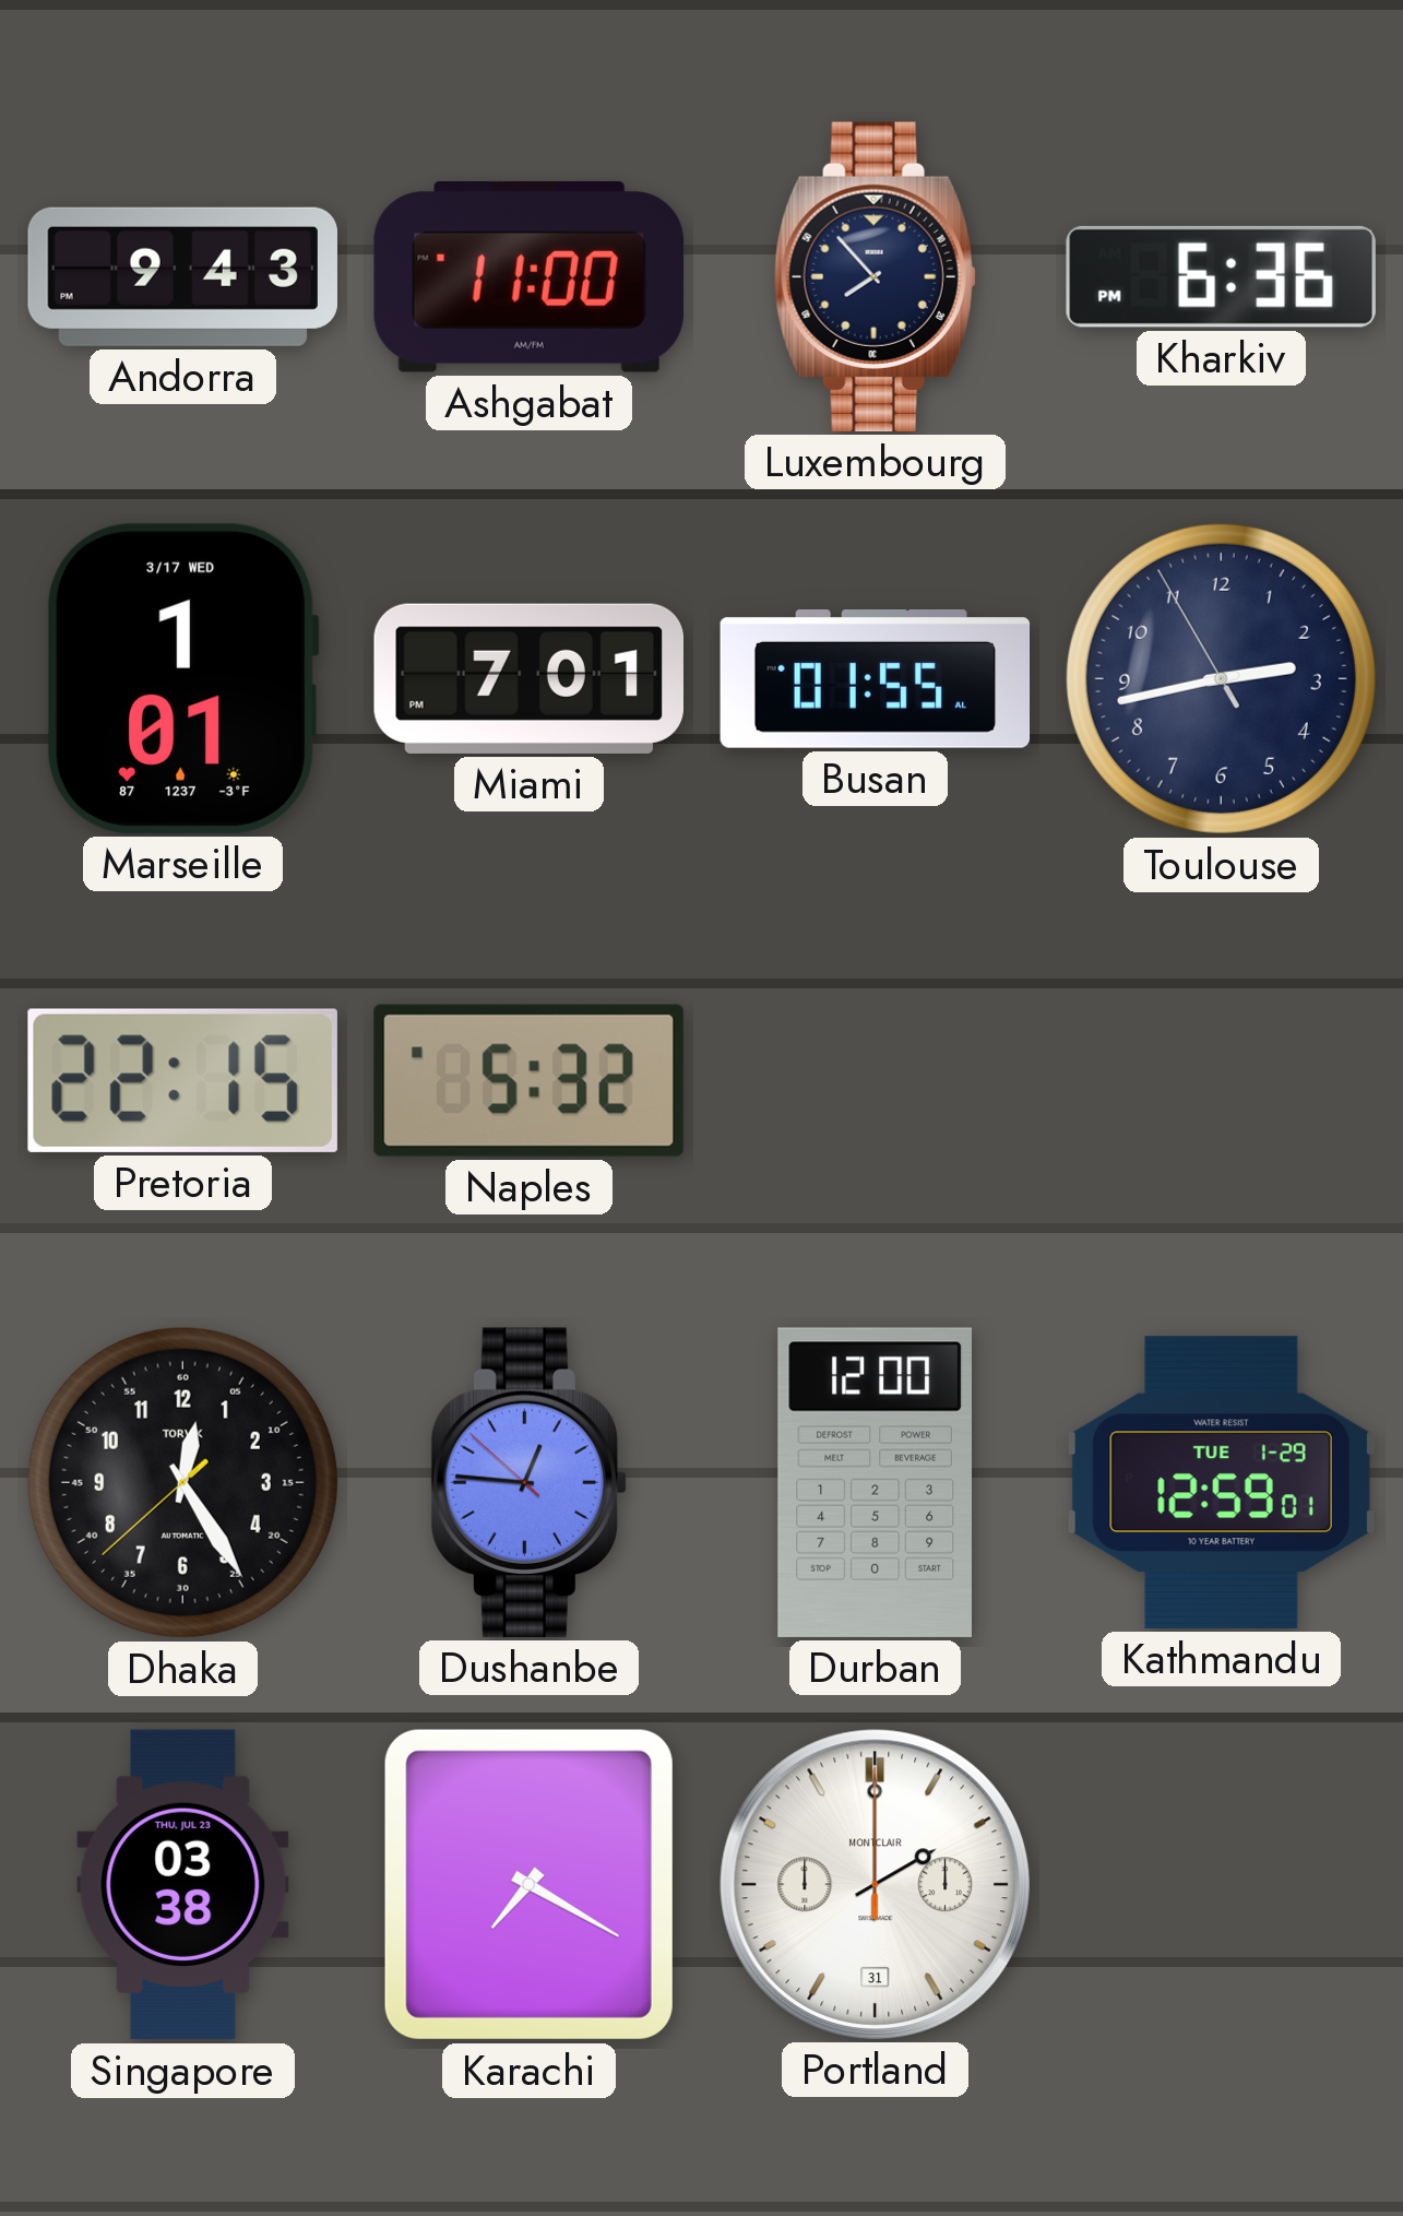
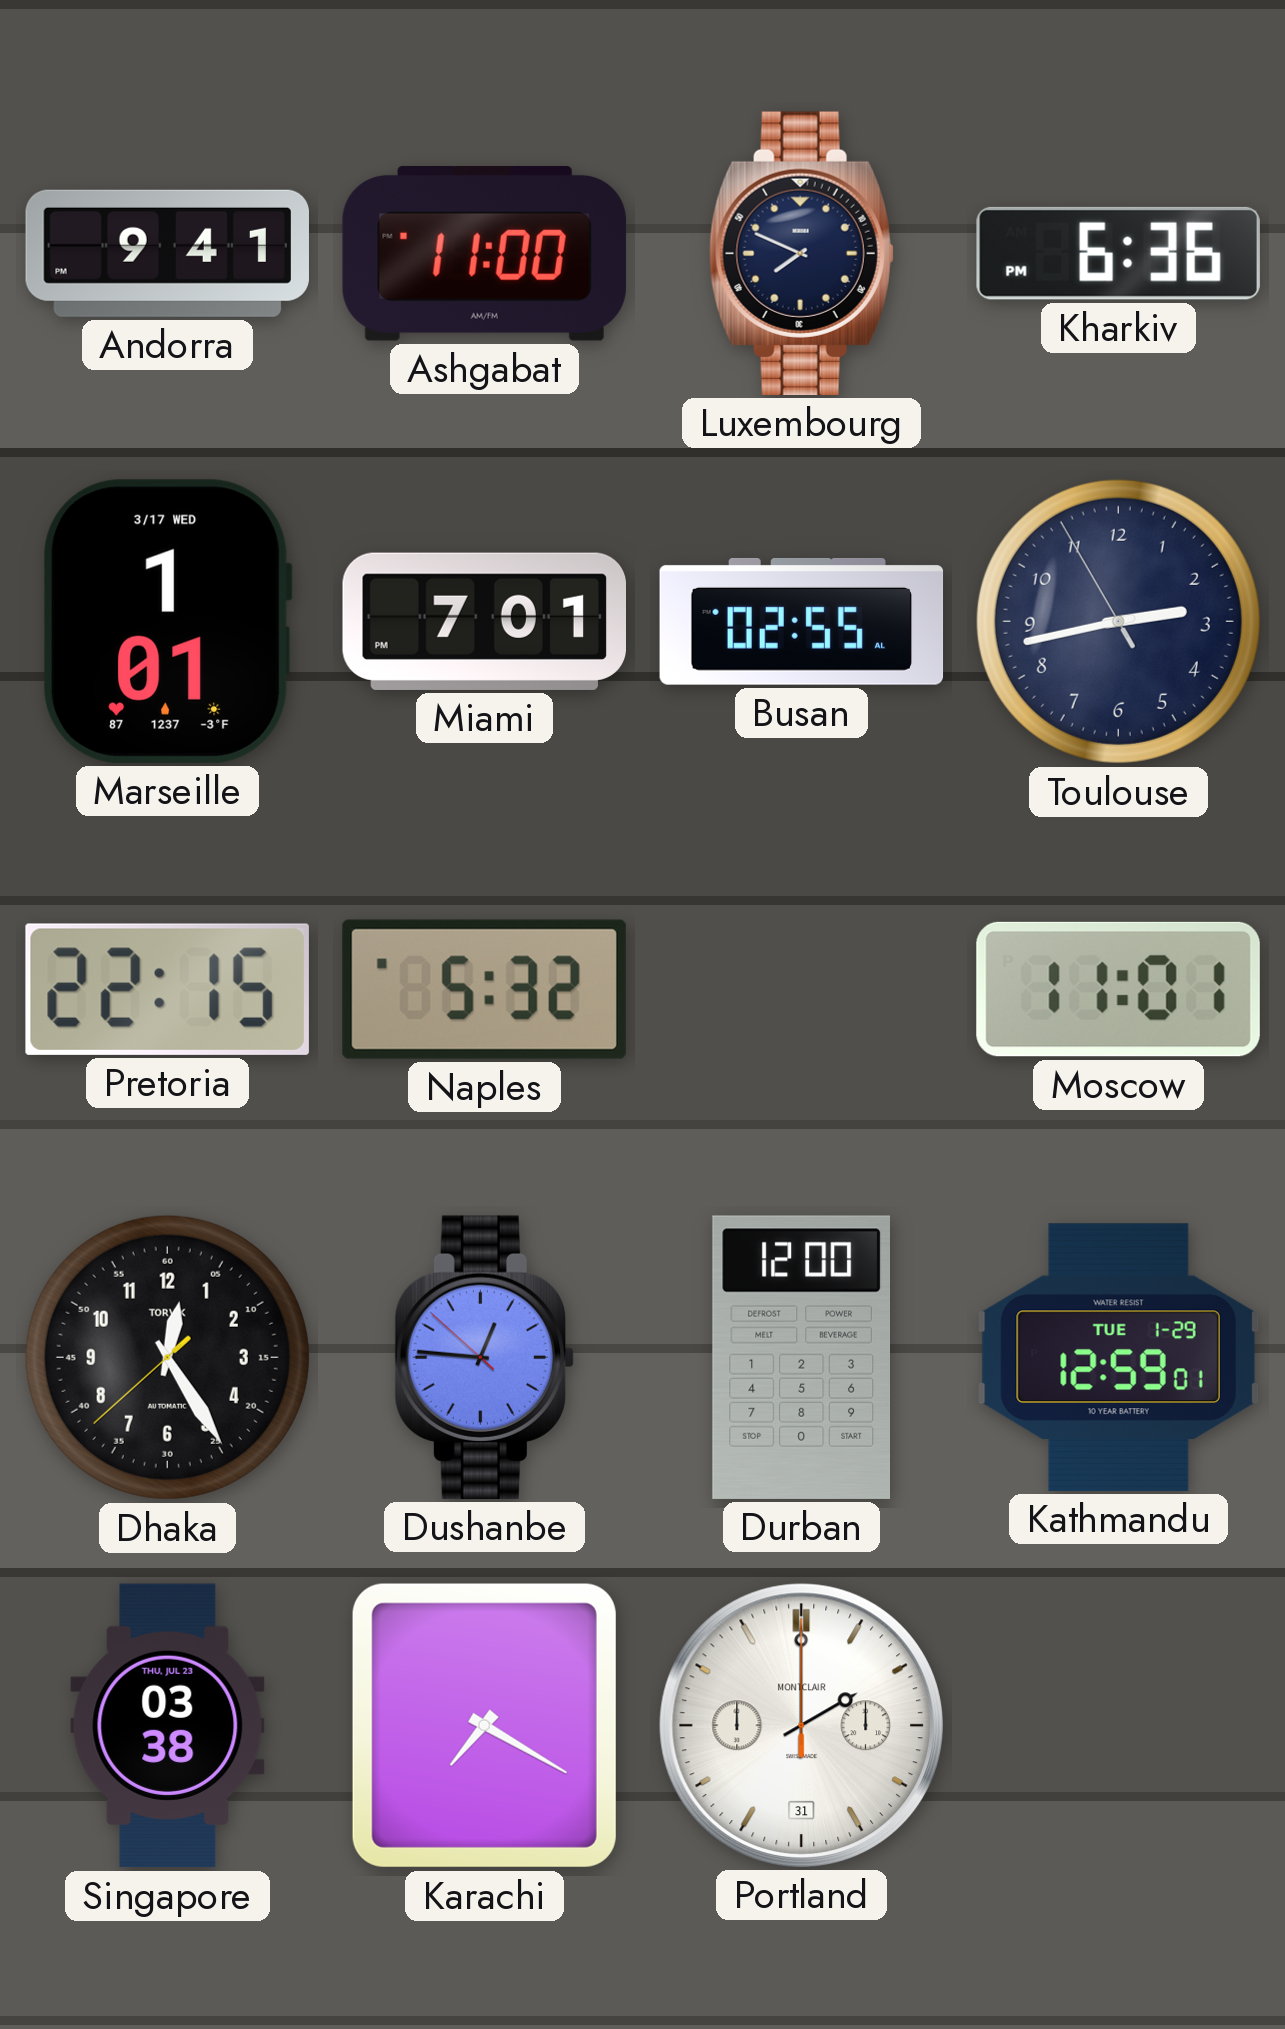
Andorra: 9:43 -> 9:41
Luxembourg: 7:53 -> 7:49
Busan: 01:55 -> 02:55
Moscow: none -> 11:01
